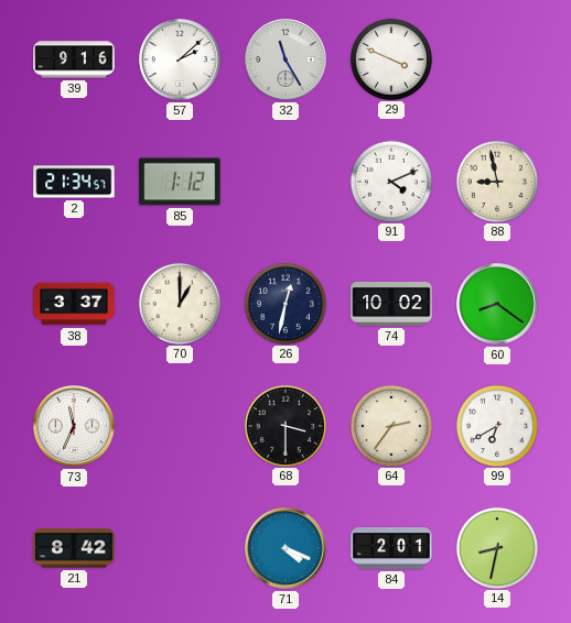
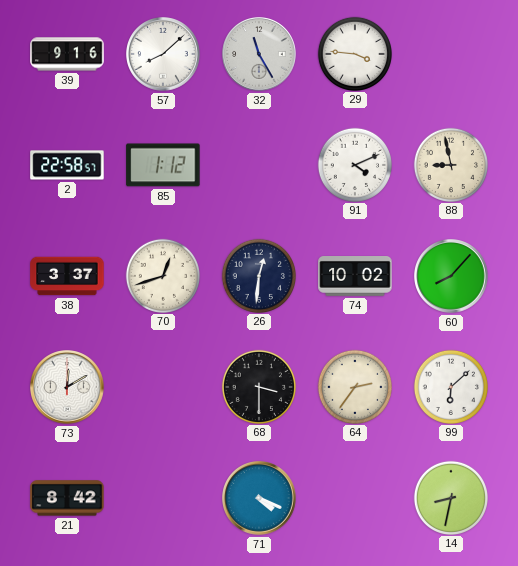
57: 2:08 -> 8:08
29: 3:49 -> 3:46
2: 21:34 -> 22:58
70: 1:00 -> 12:42
26: 12:32 -> 12:31
60: 8:21 -> 8:07
73: 11:34 -> 12:10
99: 6:40 -> 6:08
84: 2:01 -> none
